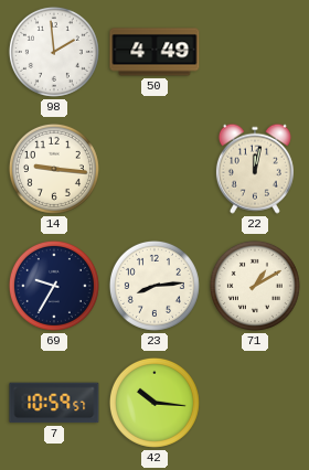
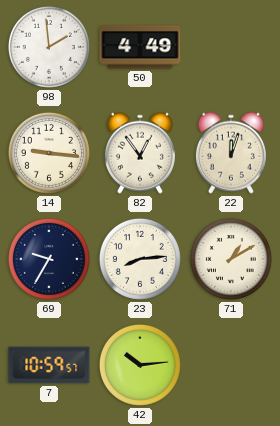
82: none -> 12:54
22: 12:02 -> 12:03
42: 10:16 -> 10:14
